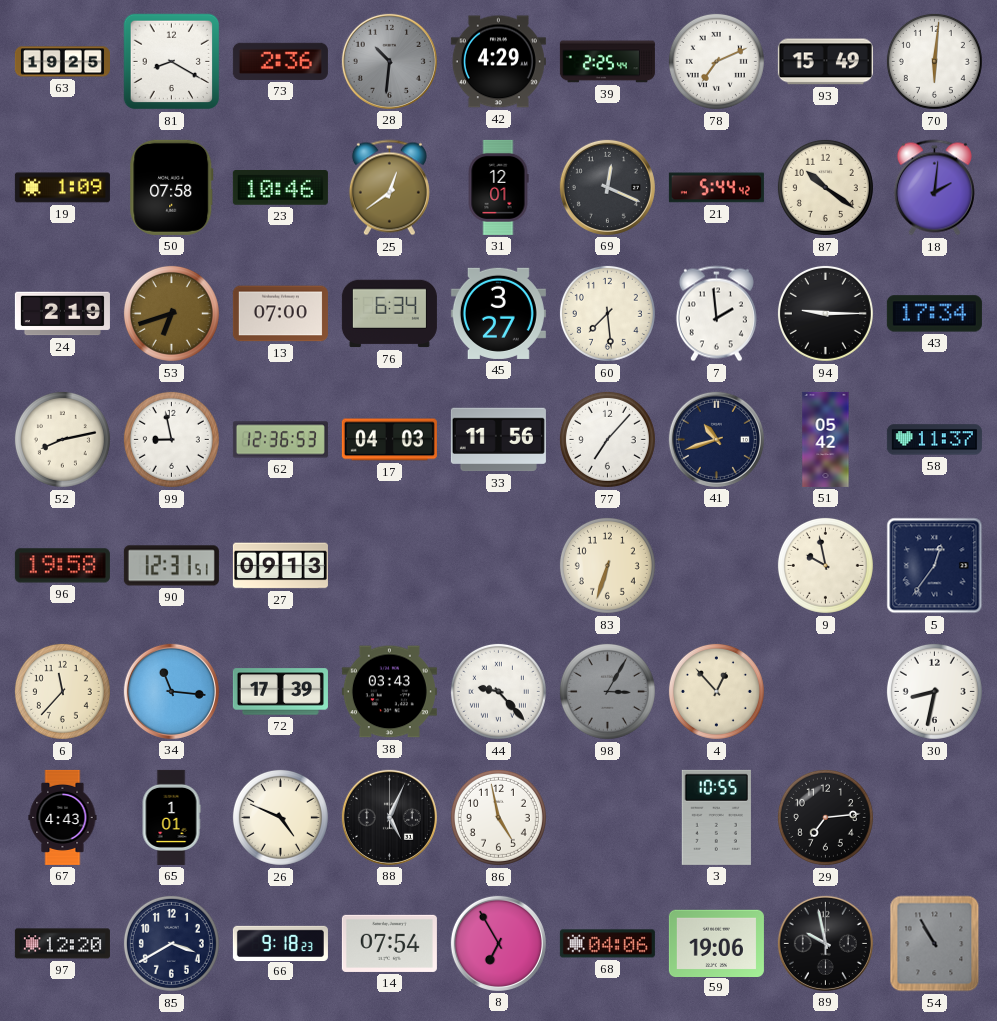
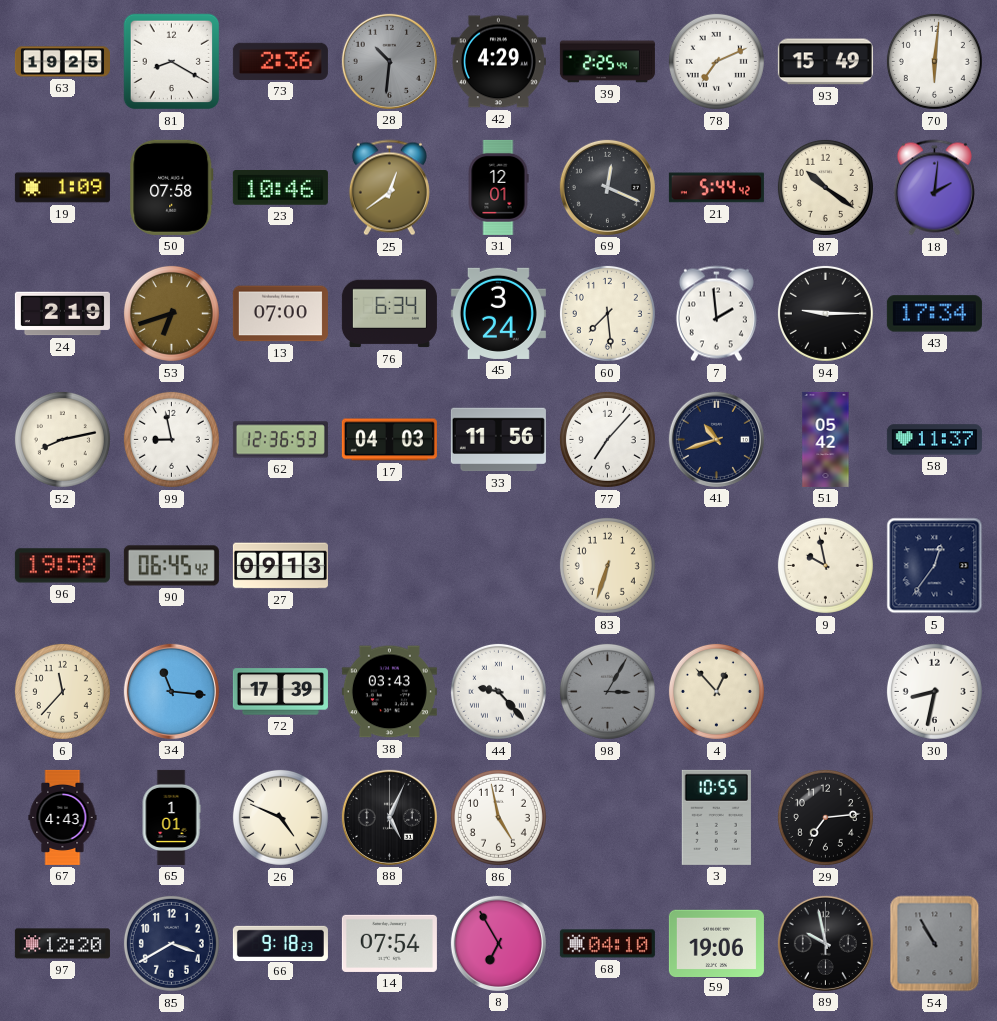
45: 3:27 -> 3:24
90: 12:31 -> 06:45
68: 04:06 -> 04:10
